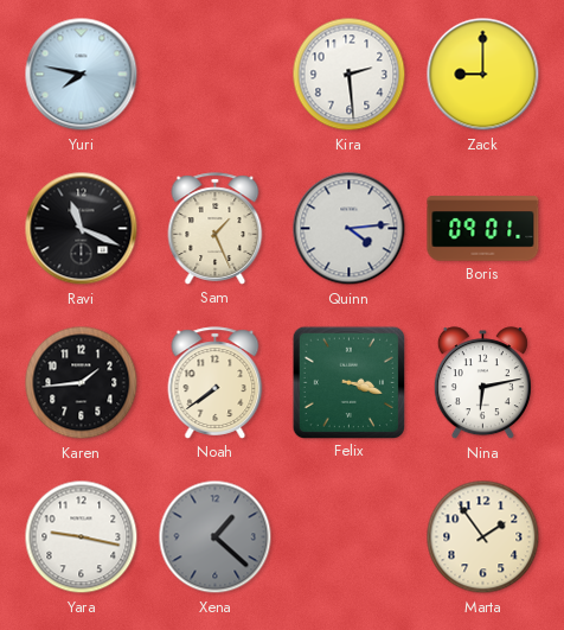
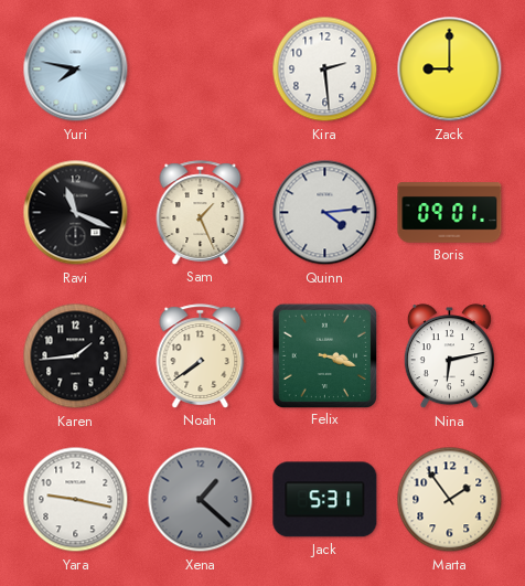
Jack: none -> 5:31
